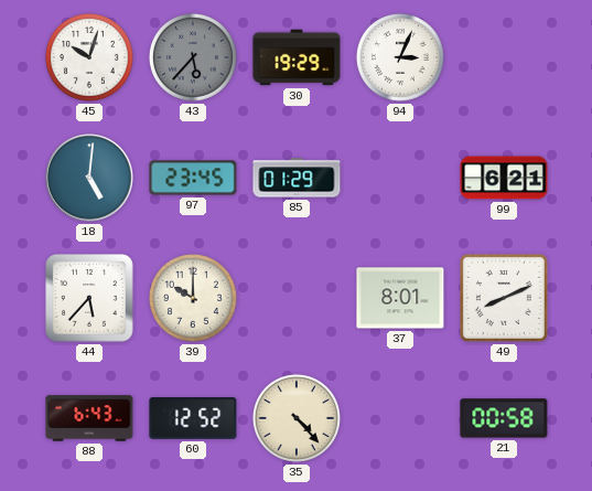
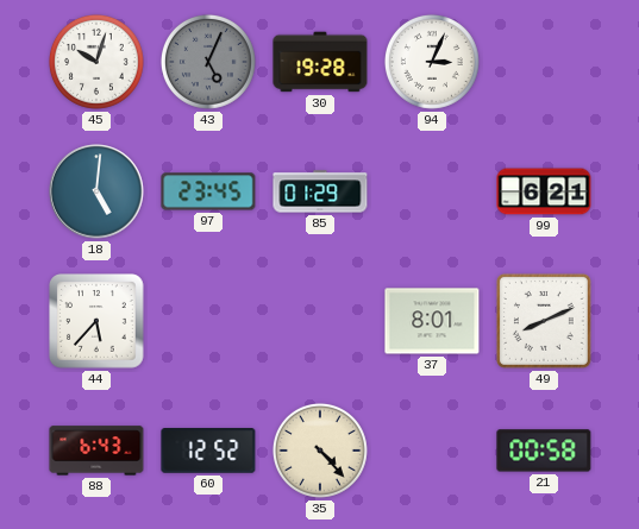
43: 5:37 -> 5:04
30: 19:29 -> 19:28
39: 10:00 -> none
